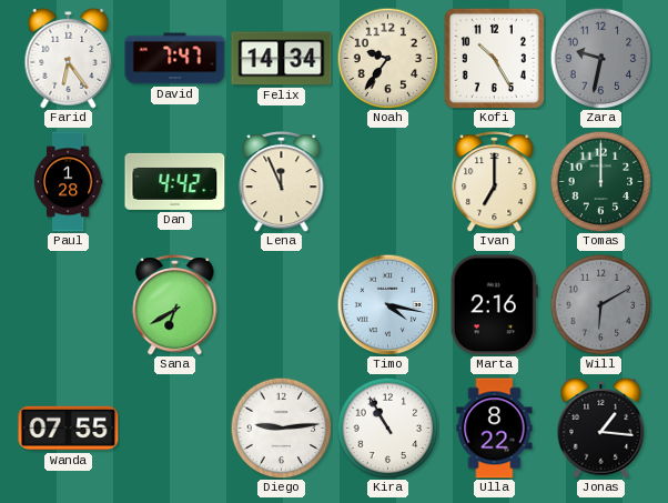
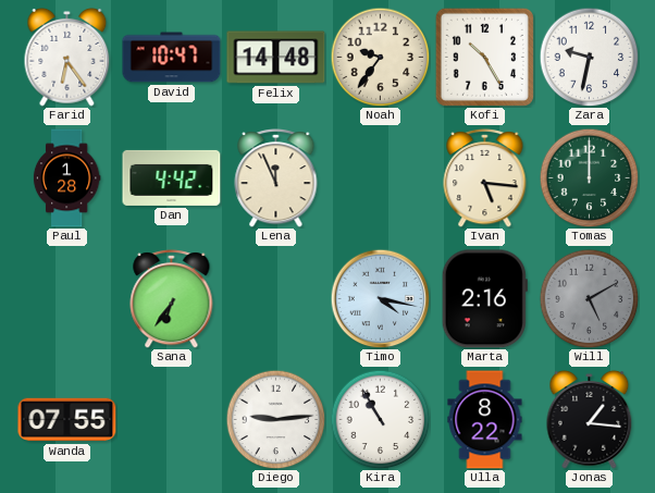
David: 7:47 -> 10:47
Felix: 14:34 -> 14:48
Zara dial: grey -> white
Ivan: 7:00 -> 5:16
Sana: 6:40 -> 6:36
Will: 6:10 -> 5:10
